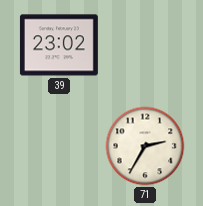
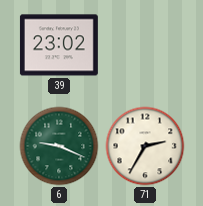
6: none -> 9:19
